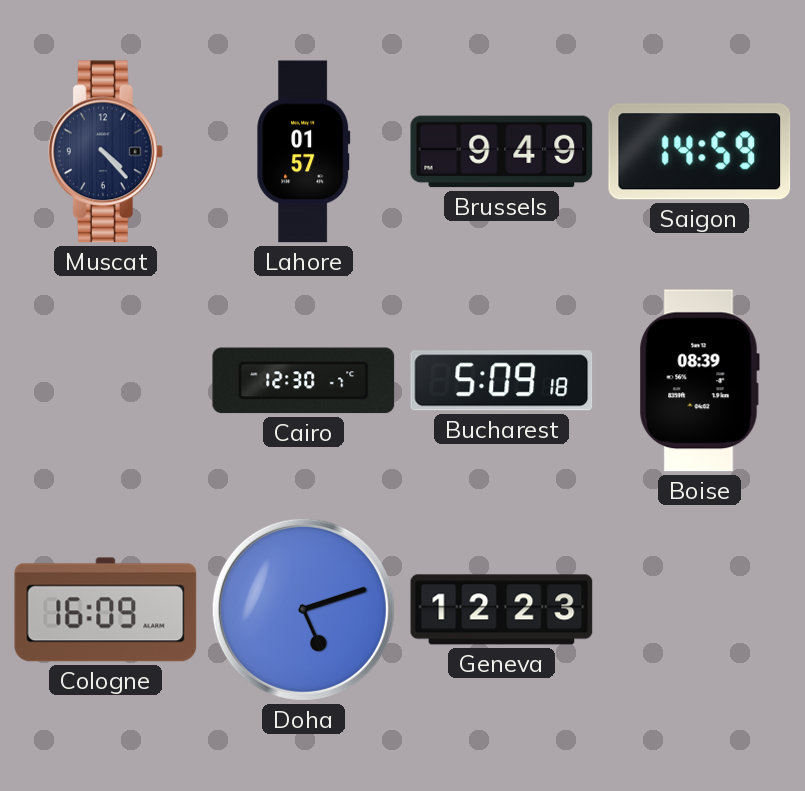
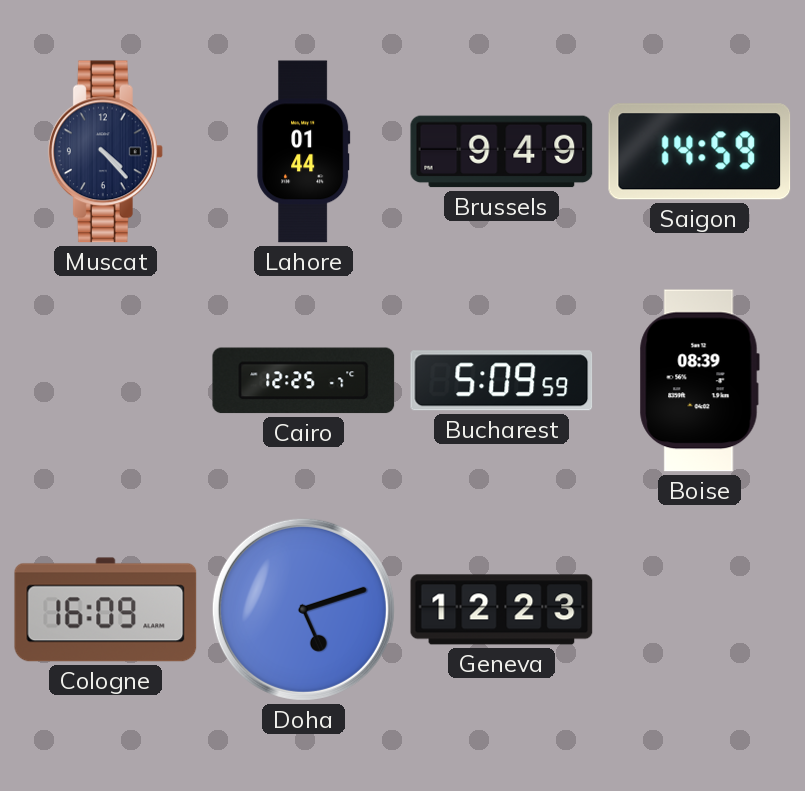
Lahore: 01:57 -> 01:44
Cairo: 12:30 -> 12:25
Bucharest: 5:09:18 -> 5:09:59
